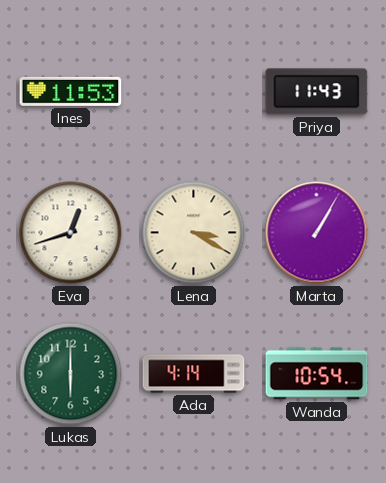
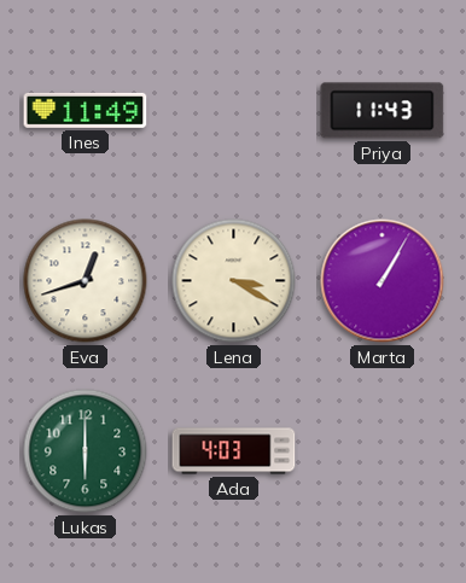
Ines: 11:53 -> 11:49
Ada: 4:14 -> 4:03
Wanda: 10:54 -> none
